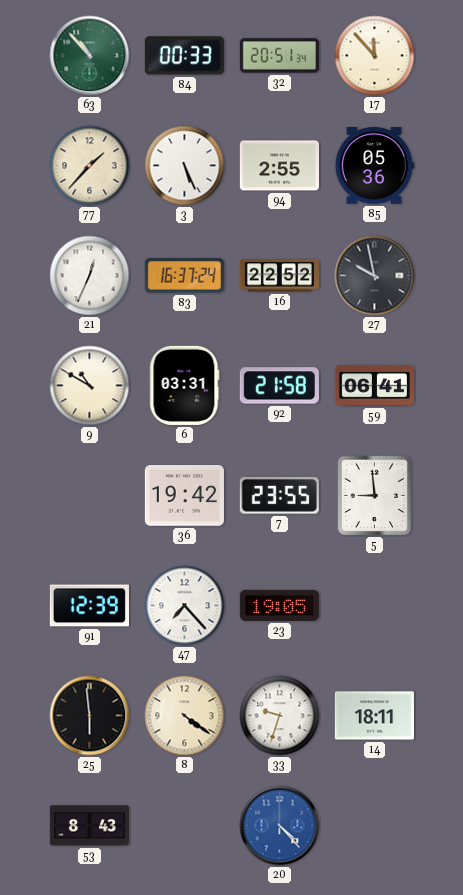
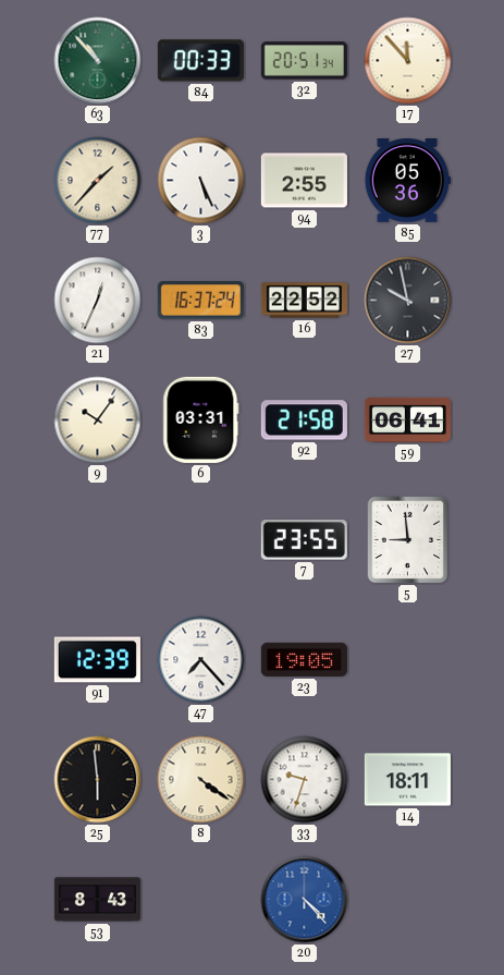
9: 10:50 -> 10:06
36: 19:42 -> none
